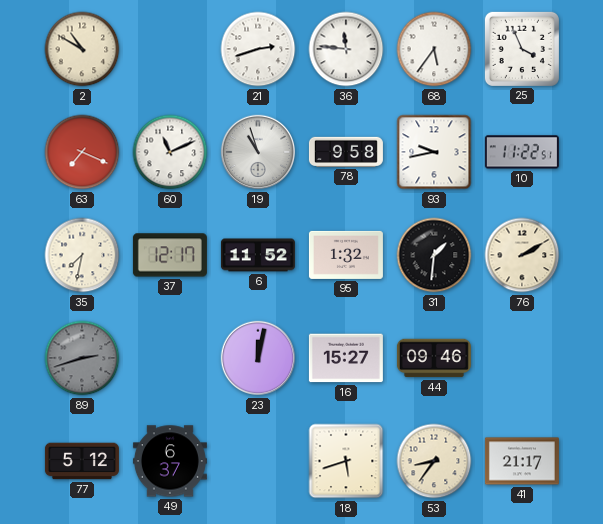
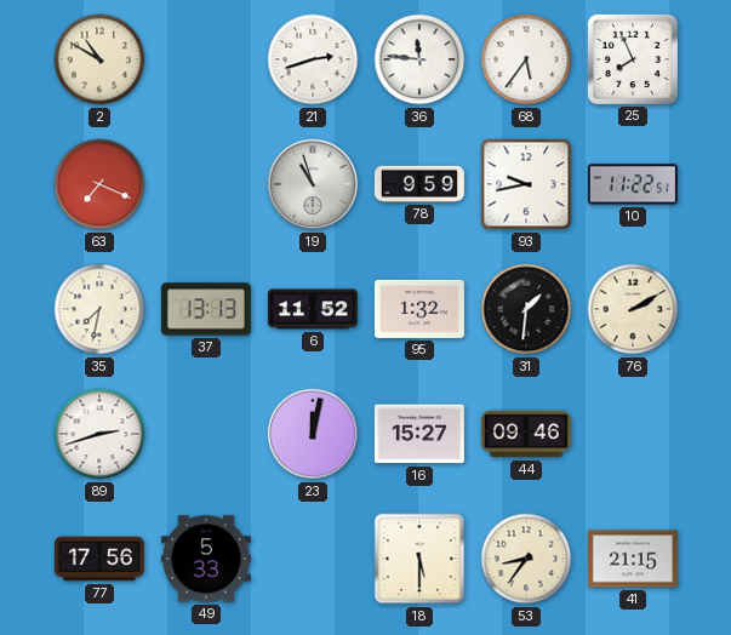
25: 3:56 -> 7:56
60: 11:11 -> none
78: 9:58 -> 9:59
37: 12:17 -> 13:13
89 dial: grey -> white
77: 5:12 -> 17:56
49: 6:37 -> 5:33
18: 5:42 -> 5:30
41: 21:17 -> 21:15
